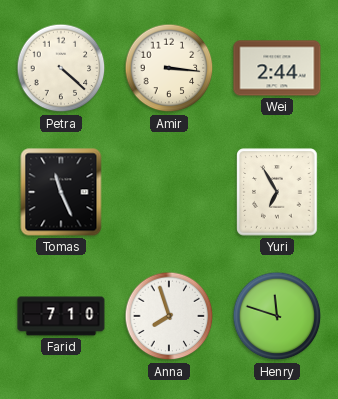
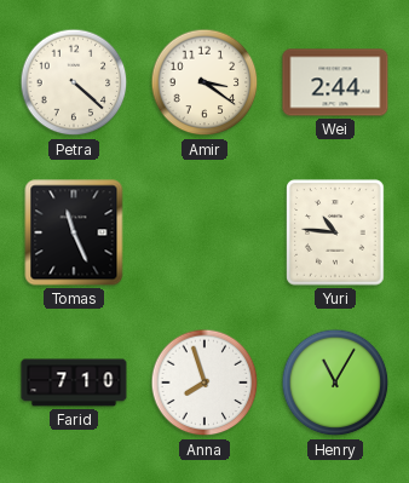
Amir: 3:16 -> 3:21
Yuri: 6:55 -> 10:46
Henry: 11:48 -> 11:05
